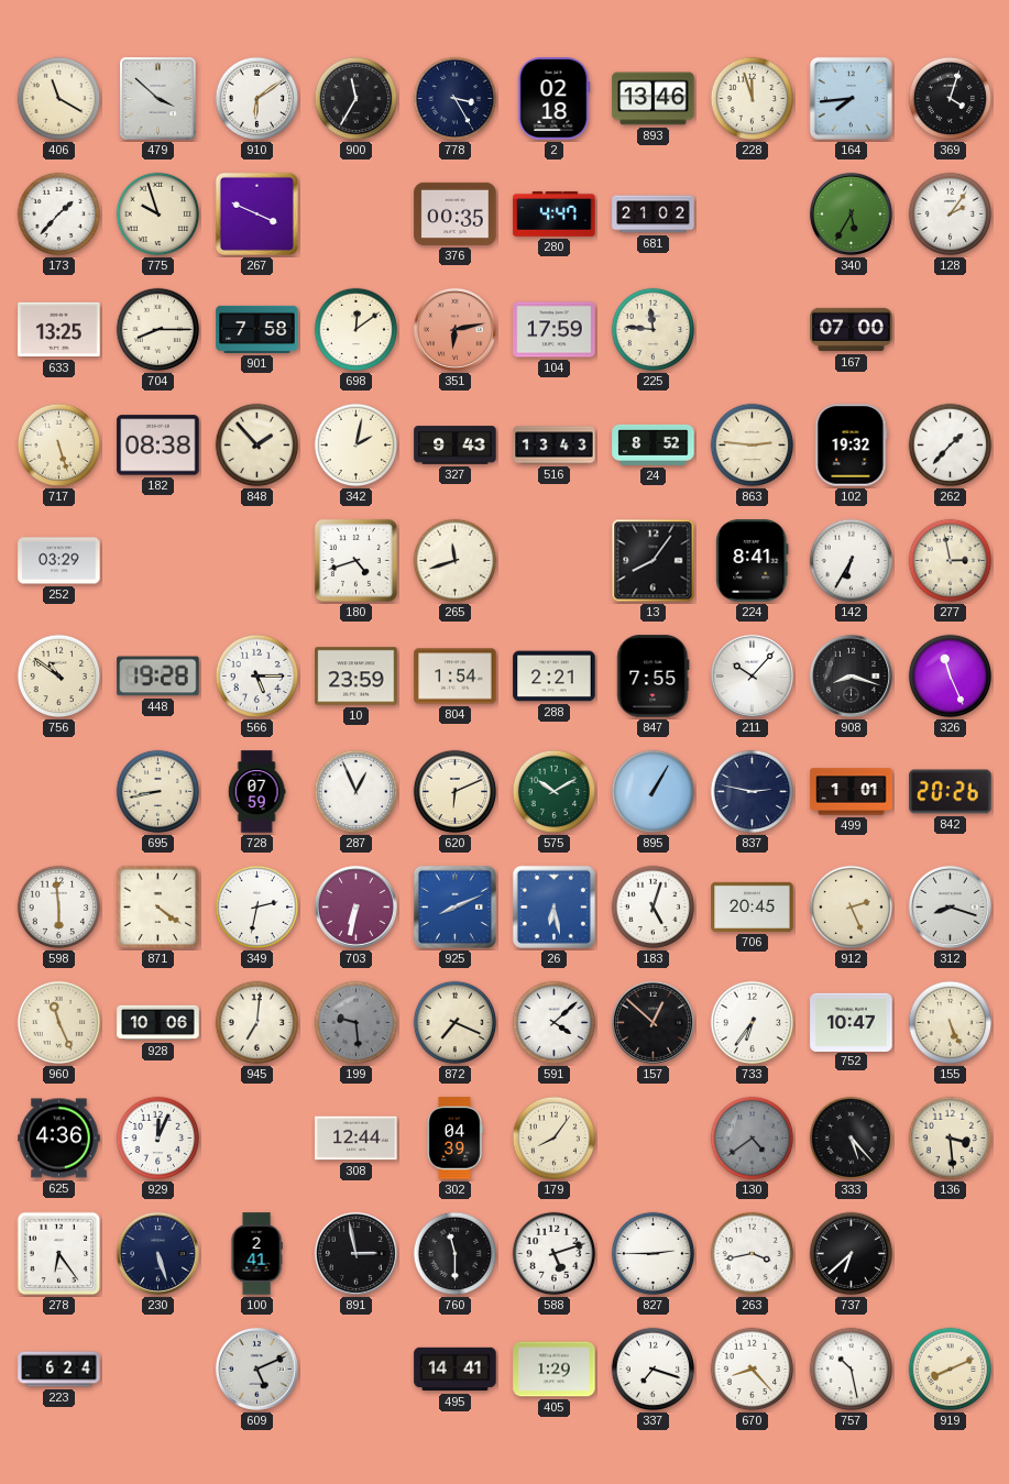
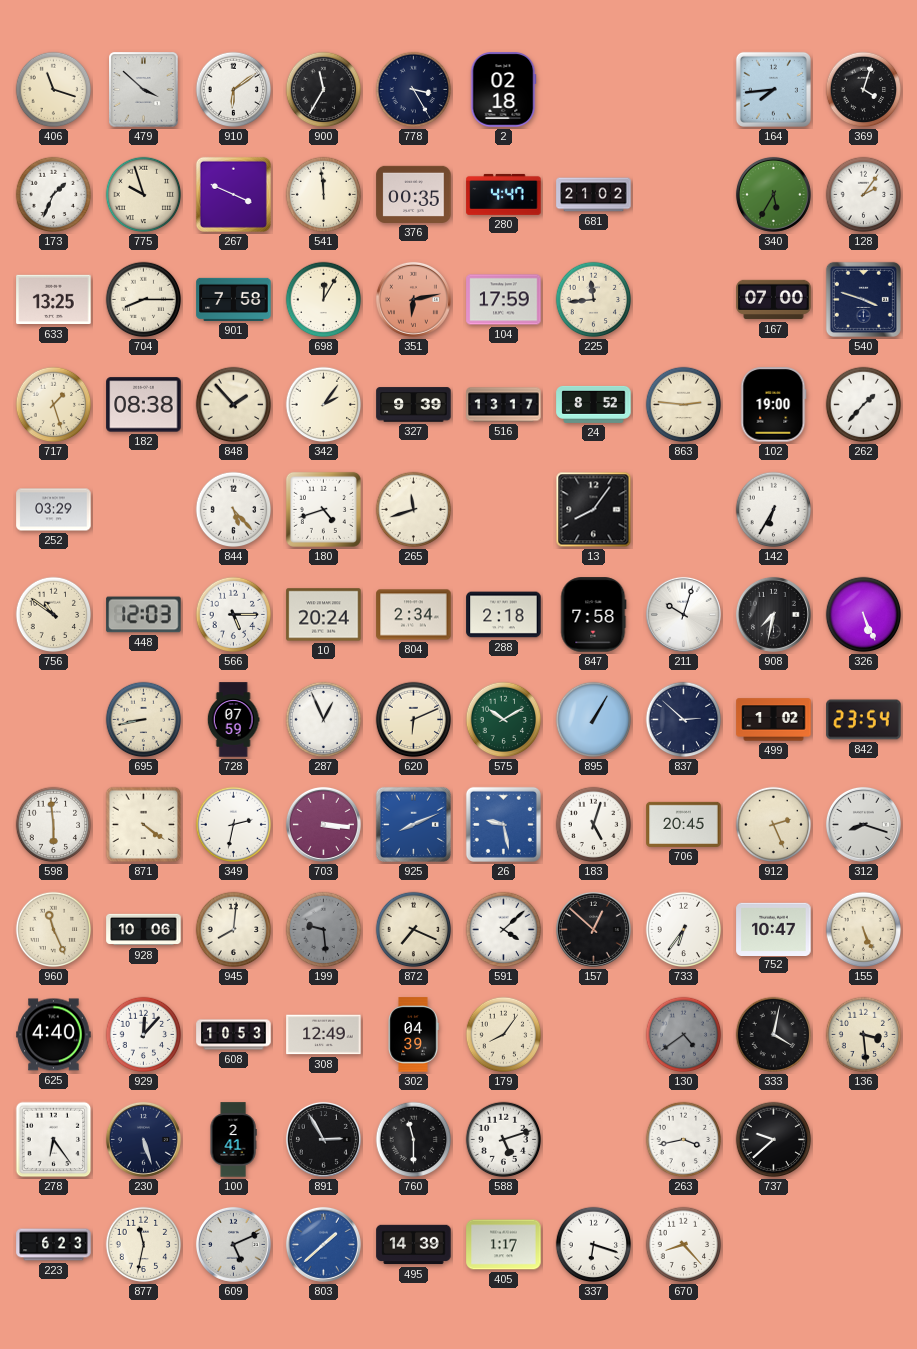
406: 11:20 -> 11:18
893: 13:46 -> none
228: 11:57 -> none
173: 1:37 -> 1:34
541: none -> 11:59
698: 12:09 -> 12:05
225: 11:46 -> 11:44
540: none -> 3:48
717: 5:27 -> 1:27
342: 2:02 -> 2:06
327: 9:43 -> 9:39
516: 13:43 -> 13:17
102: 19:32 -> 19:00
844: none -> 5:23
224: 8:41 -> none
277: 2:58 -> none
448: 19:28 -> 12:03
10: 23:59 -> 20:24
804: 1:54 -> 2:34
288: 2:21 -> 2:18
847: 7:55 -> 7:58
211: 10:07 -> 10:03
908: 8:18 -> 7:32
326: 11:26 -> 5:26
837: 2:47 -> 2:52
499: 1:01 -> 1:02
842: 20:26 -> 23:54
703: 6:32 -> 3:16
26: 6:28 -> 9:28
945: 7:01 -> 8:01
625: 4:36 -> 4:40
929: 12:04 -> 12:07
608: none -> 10:53
308: 12:44 -> 12:49
333: 5:23 -> 4:02
891: 2:58 -> 2:55
827: 2:45 -> none
737: 6:38 -> 9:38
223: 6:24 -> 6:23
877: none -> 11:32
803: none -> 1:38
495: 14:41 -> 14:39
405: 1:29 -> 1:17
337: 7:18 -> 6:18
757: 10:28 -> none
919: 8:11 -> none
